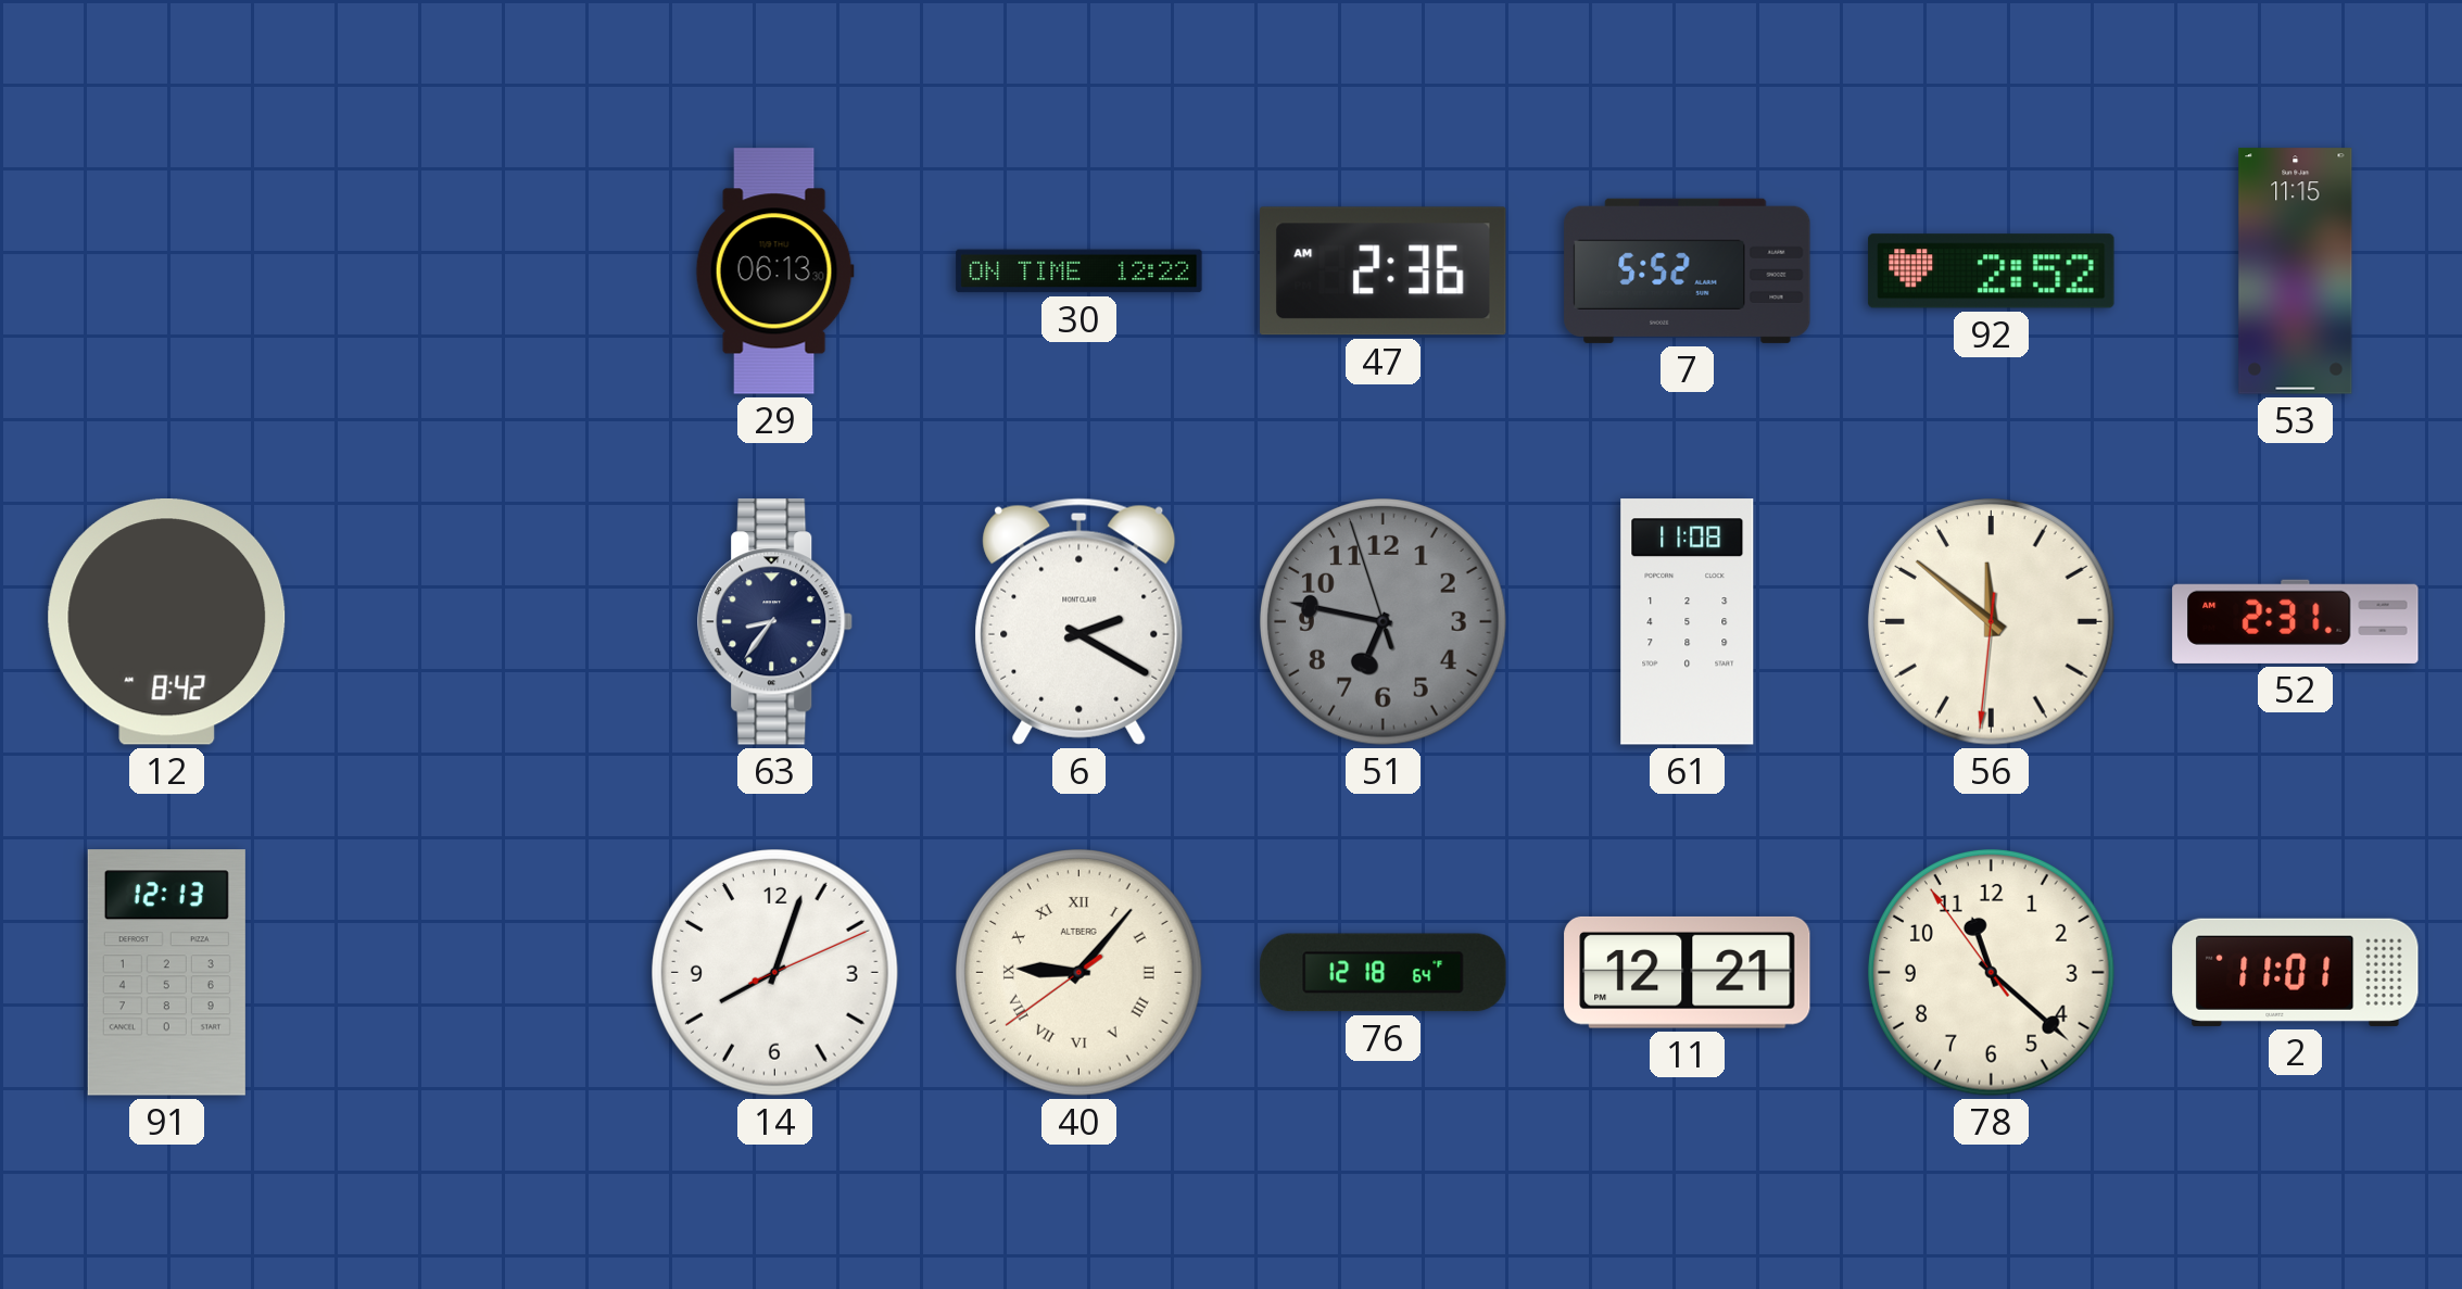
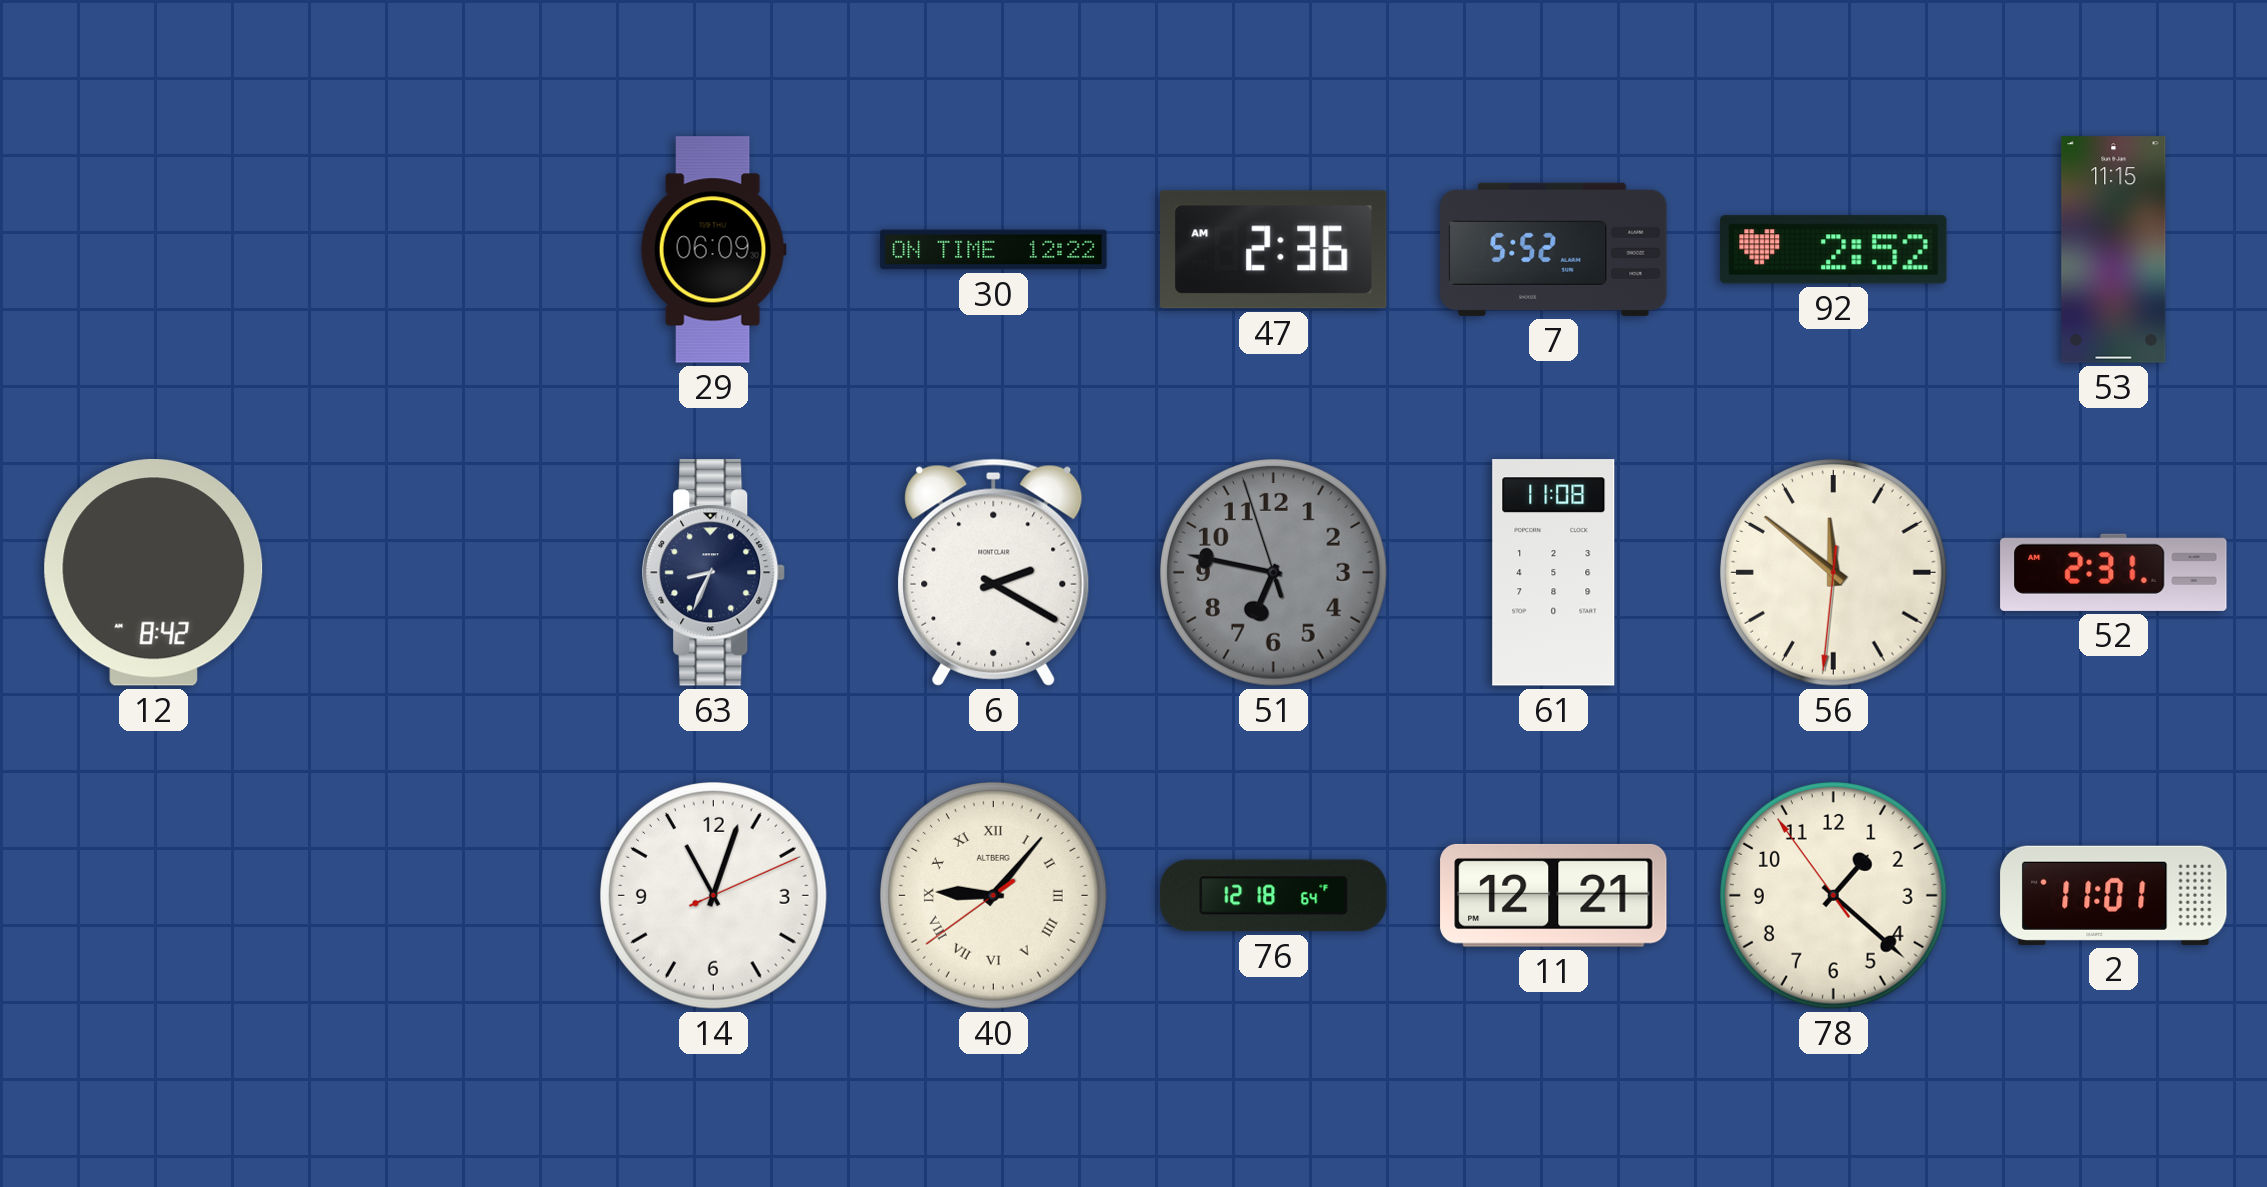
29: 06:13 -> 06:09
63: 8:36 -> 8:34
91: 12:13 -> none
14: 8:03 -> 11:03
78: 11:21 -> 1:21
